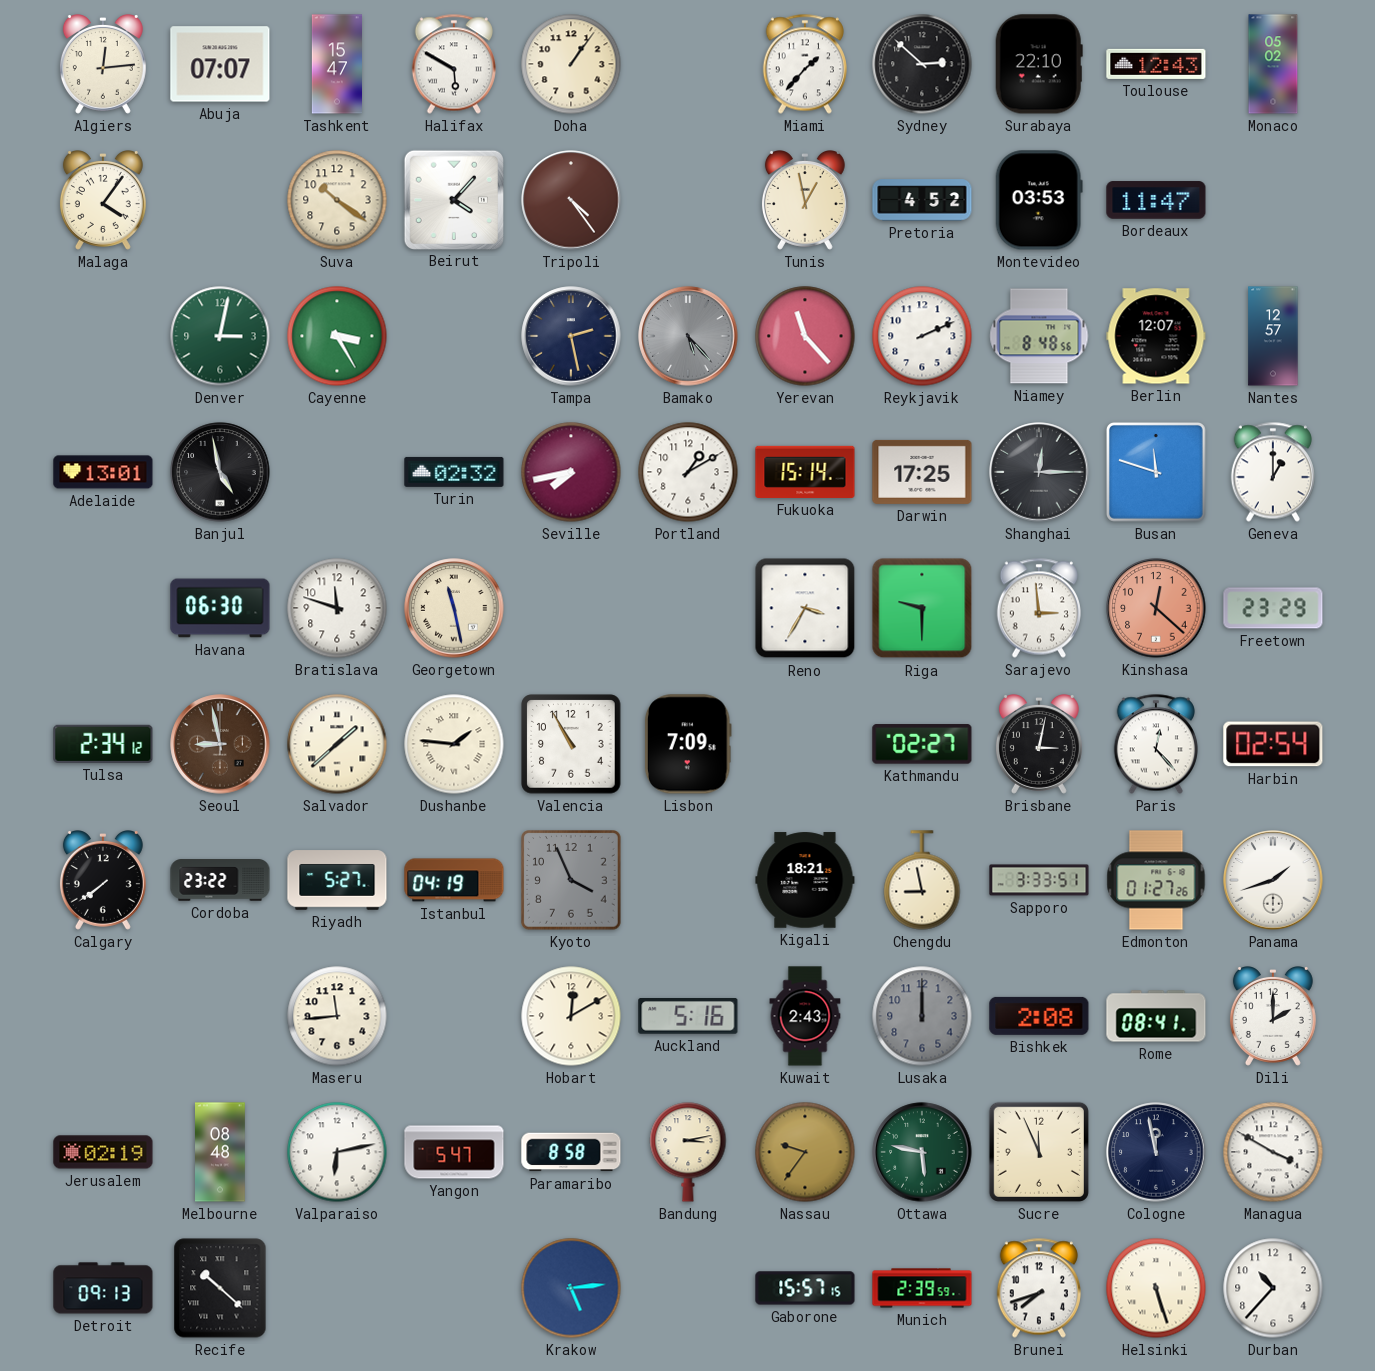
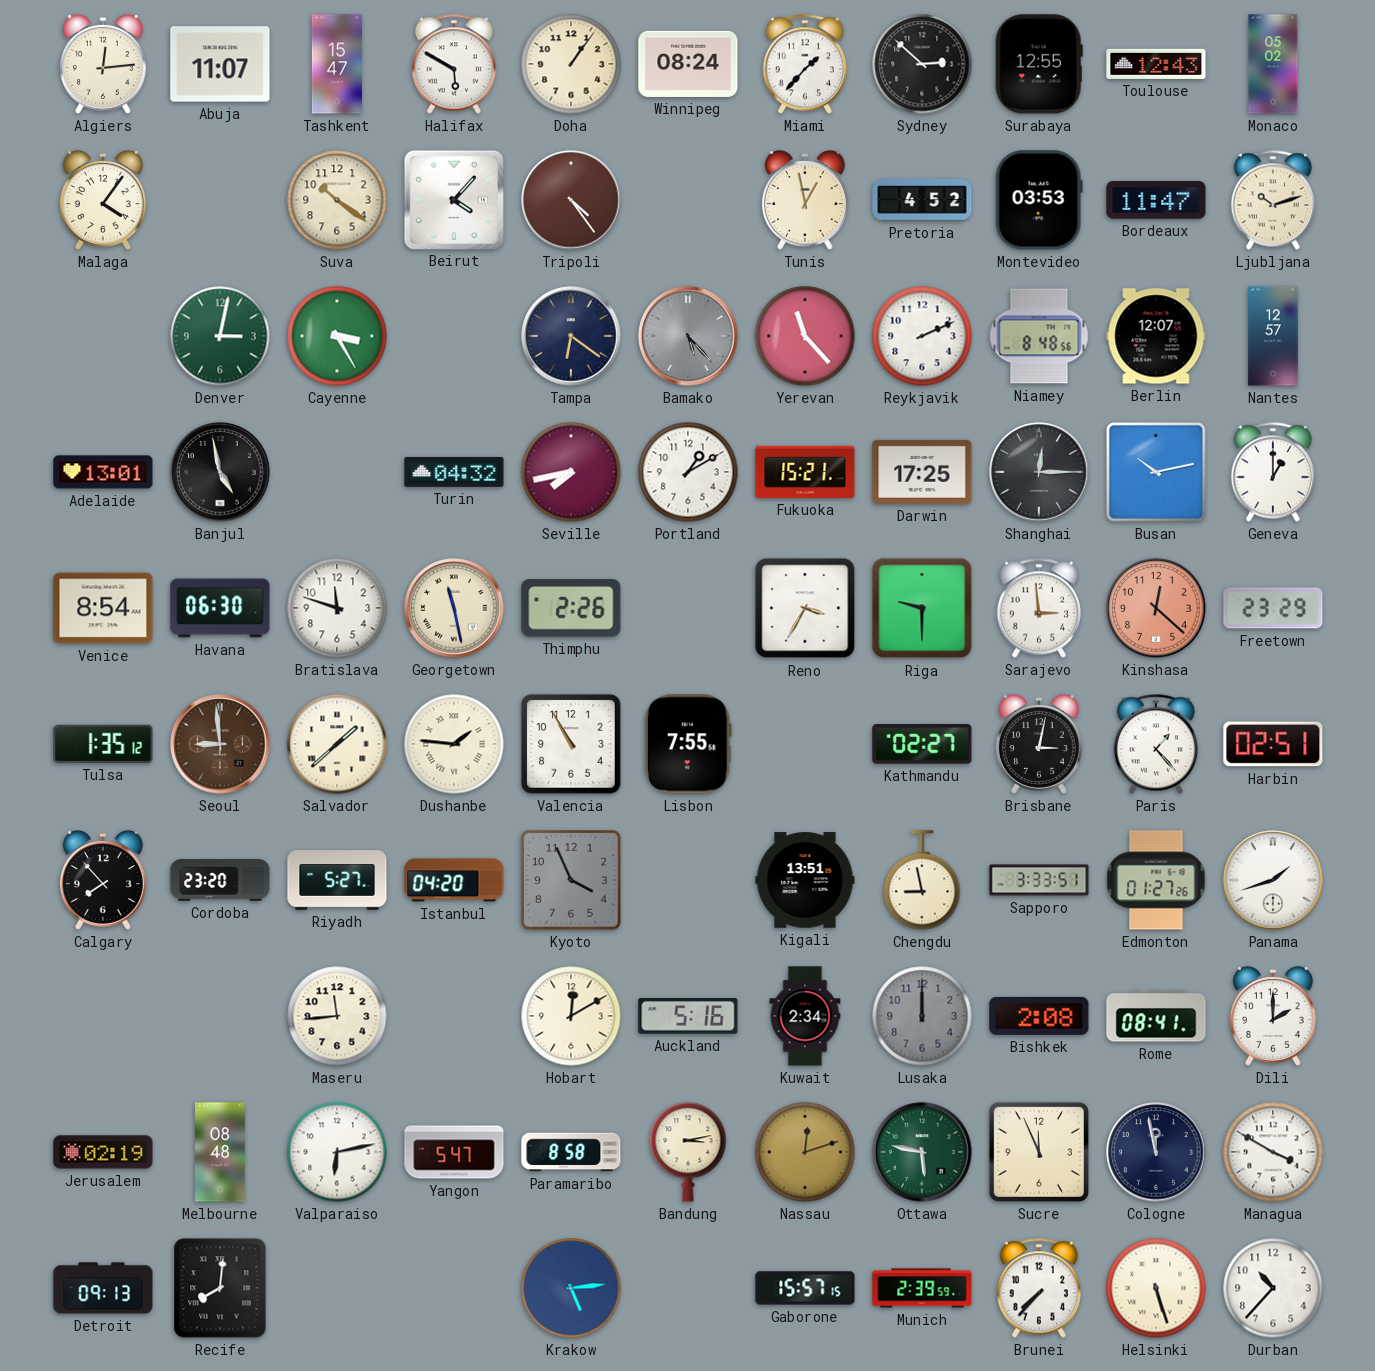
Abuja: 07:07 -> 11:07
Winnipeg: none -> 08:24
Surabaya: 22:10 -> 12:55
Ljubljana: none -> 10:12
Tampa: 2:28 -> 6:21
Turin: 02:32 -> 04:32
Fukuoka: 15:14 -> 15:21
Busan: 11:48 -> 10:13
Venice: none -> 8:54
Thimphu: none -> 2:26
Tulsa: 2:34 -> 1:35
Seoul: 8:58 -> 8:59
Lisbon: 7:09 -> 7:55
Paris: 12:23 -> 1:23
Harbin: 02:54 -> 02:51
Calgary: 7:39 -> 7:53
Cordoba: 23:22 -> 23:20
Istanbul: 04:19 -> 04:20
Kigali: 18:21 -> 13:51
Kuwait: 2:43 -> 2:34
Nassau: 9:36 -> 12:12
Recife: 10:22 -> 8:01
Brunei: 7:42 -> 7:37
